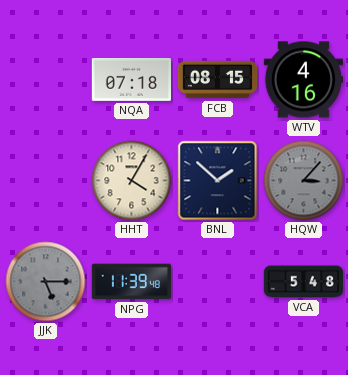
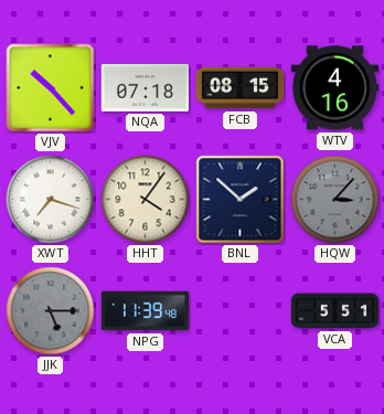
VJV: none -> 10:23
XWT: none -> 7:18
HHT: 4:05 -> 4:06
VCA: 5:48 -> 5:51
